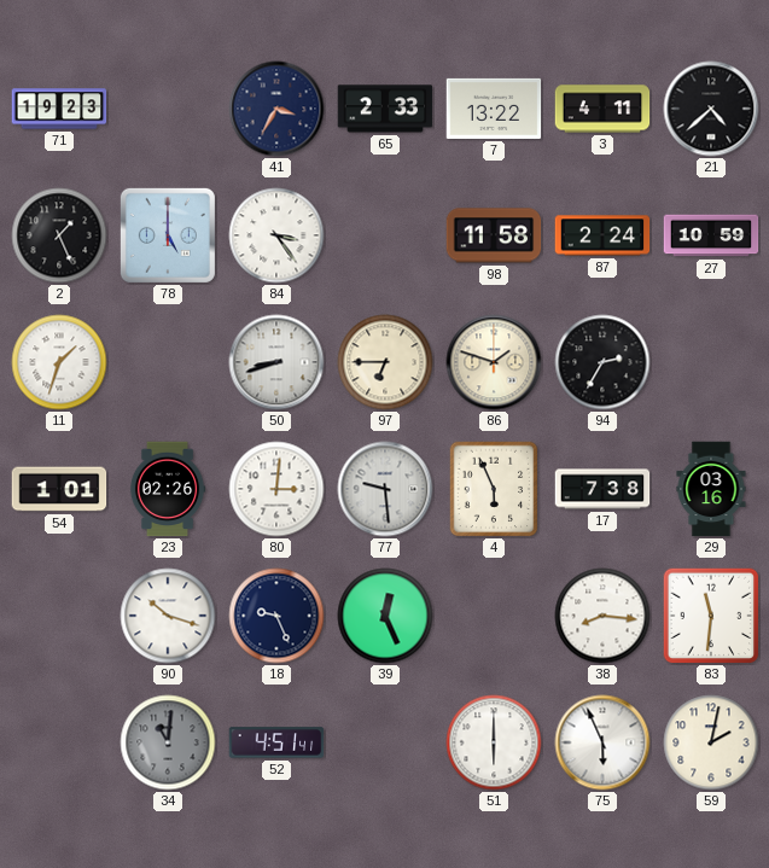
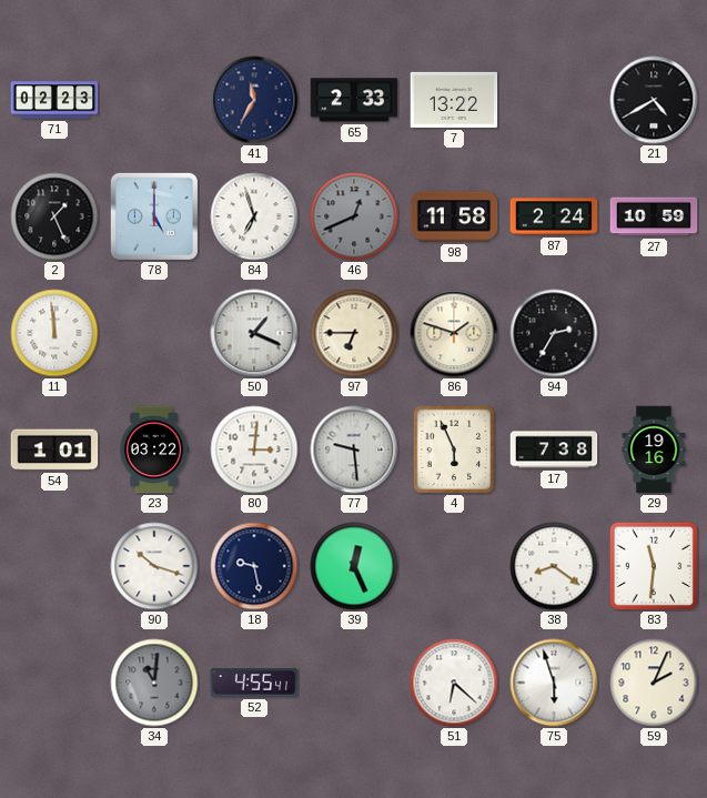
71: 19:23 -> 02:23
41: 3:35 -> 11:35
3: 4:11 -> none
21: 4:38 -> 4:40
84: 3:24 -> 6:57
46: none -> 12:41
11: 1:33 -> 11:59
50: 8:42 -> 1:19
23: 02:26 -> 03:22
29: 03:16 -> 19:16
18: 9:26 -> 9:28
38: 8:16 -> 8:21
52: 4:51 -> 4:55
51: 6:00 -> 6:22
75: 5:56 -> 5:57
59: 2:02 -> 2:04
